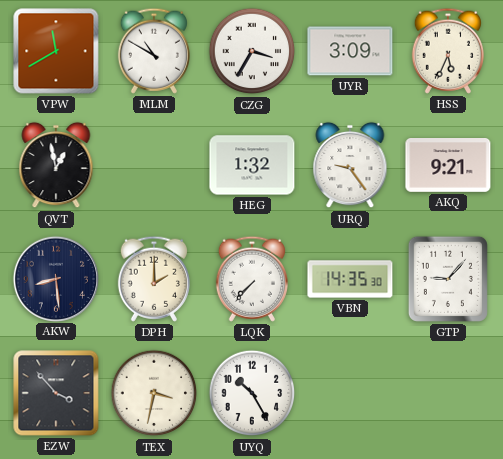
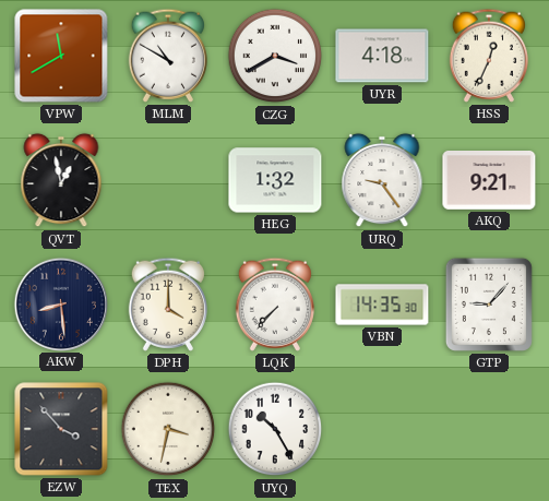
CZG: 3:35 -> 3:40
UYR: 3:09 -> 4:18
HSS: 5:34 -> 12:34
DPH: 2:00 -> 4:00
